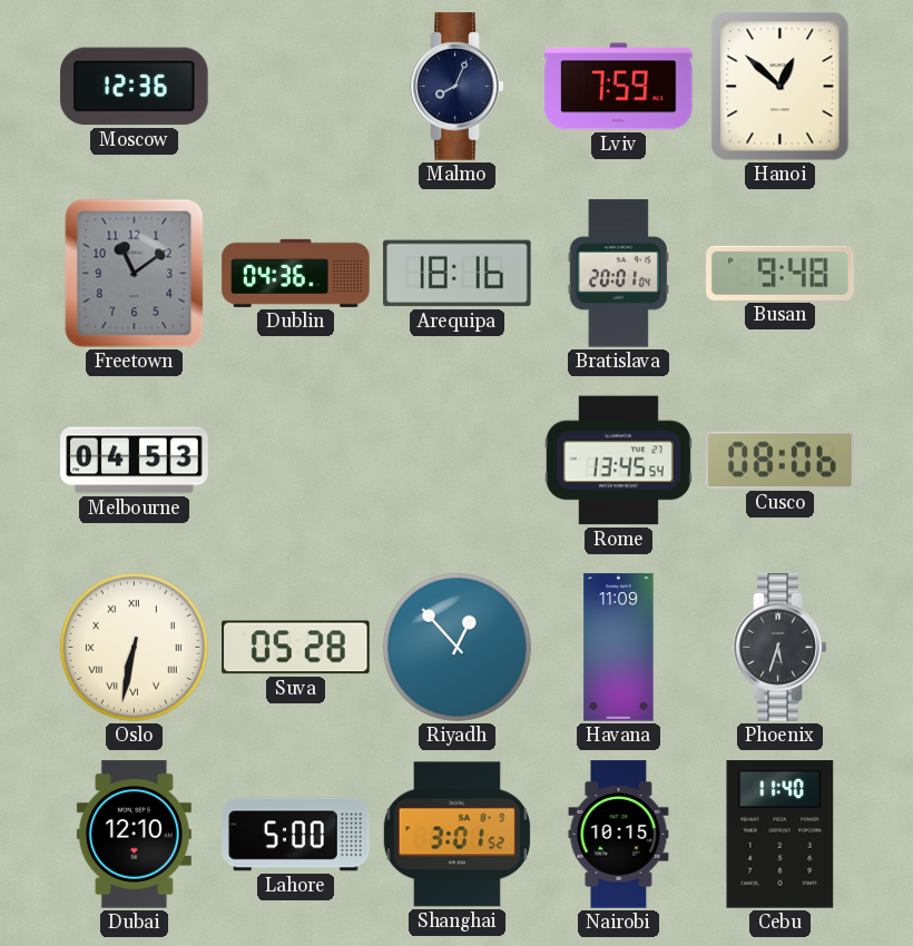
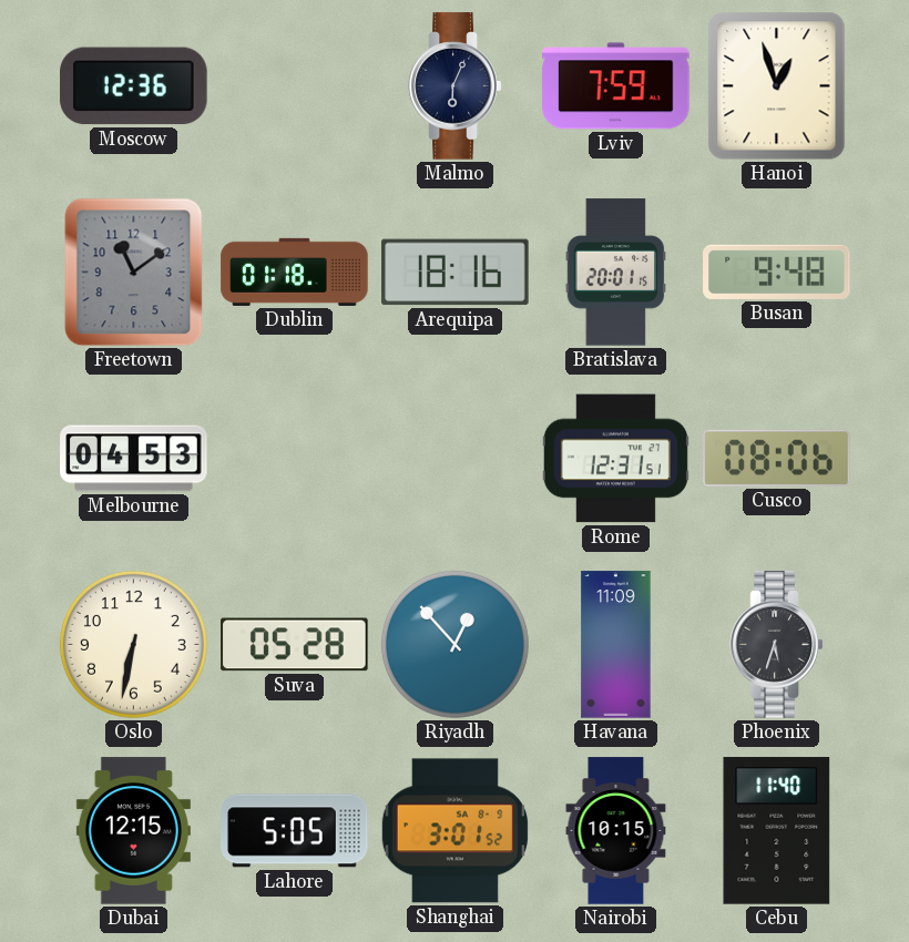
Malmo: 8:04 -> 6:04
Hanoi: 12:52 -> 12:57
Dublin: 04:36 -> 01:18
Bratislava: 20:01:04 -> 20:01:15
Rome: 13:45 -> 12:31
Oslo numerals: Roman -> Arabic
Dubai: 12:10 -> 12:15
Lahore: 5:00 -> 5:05
